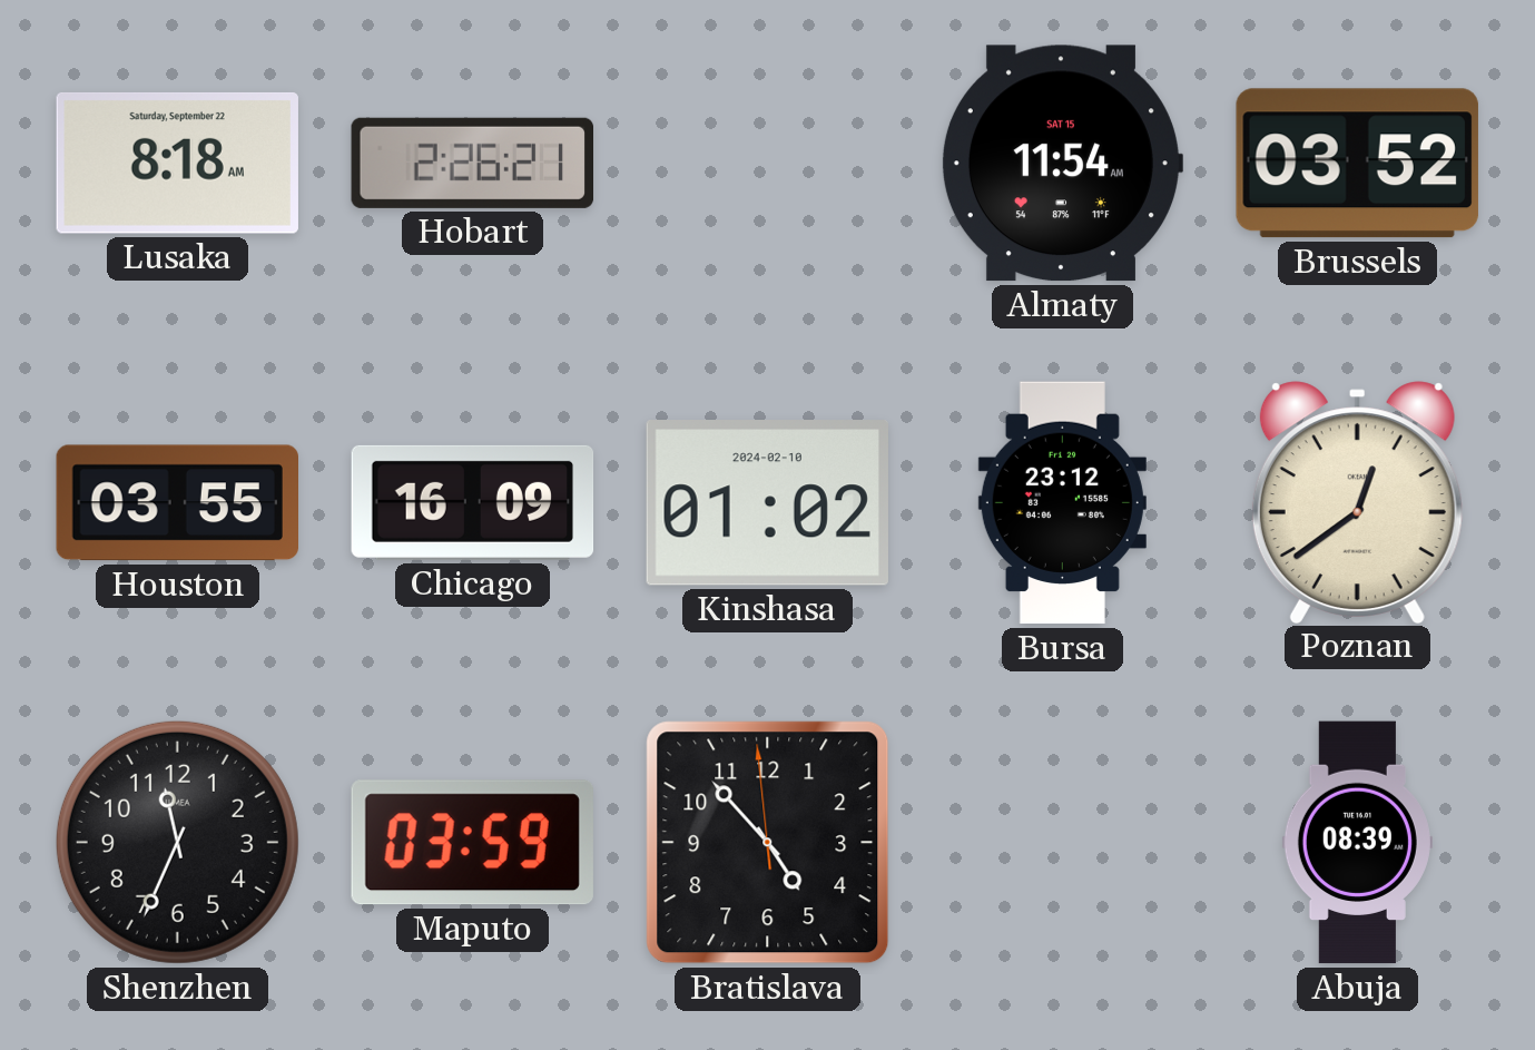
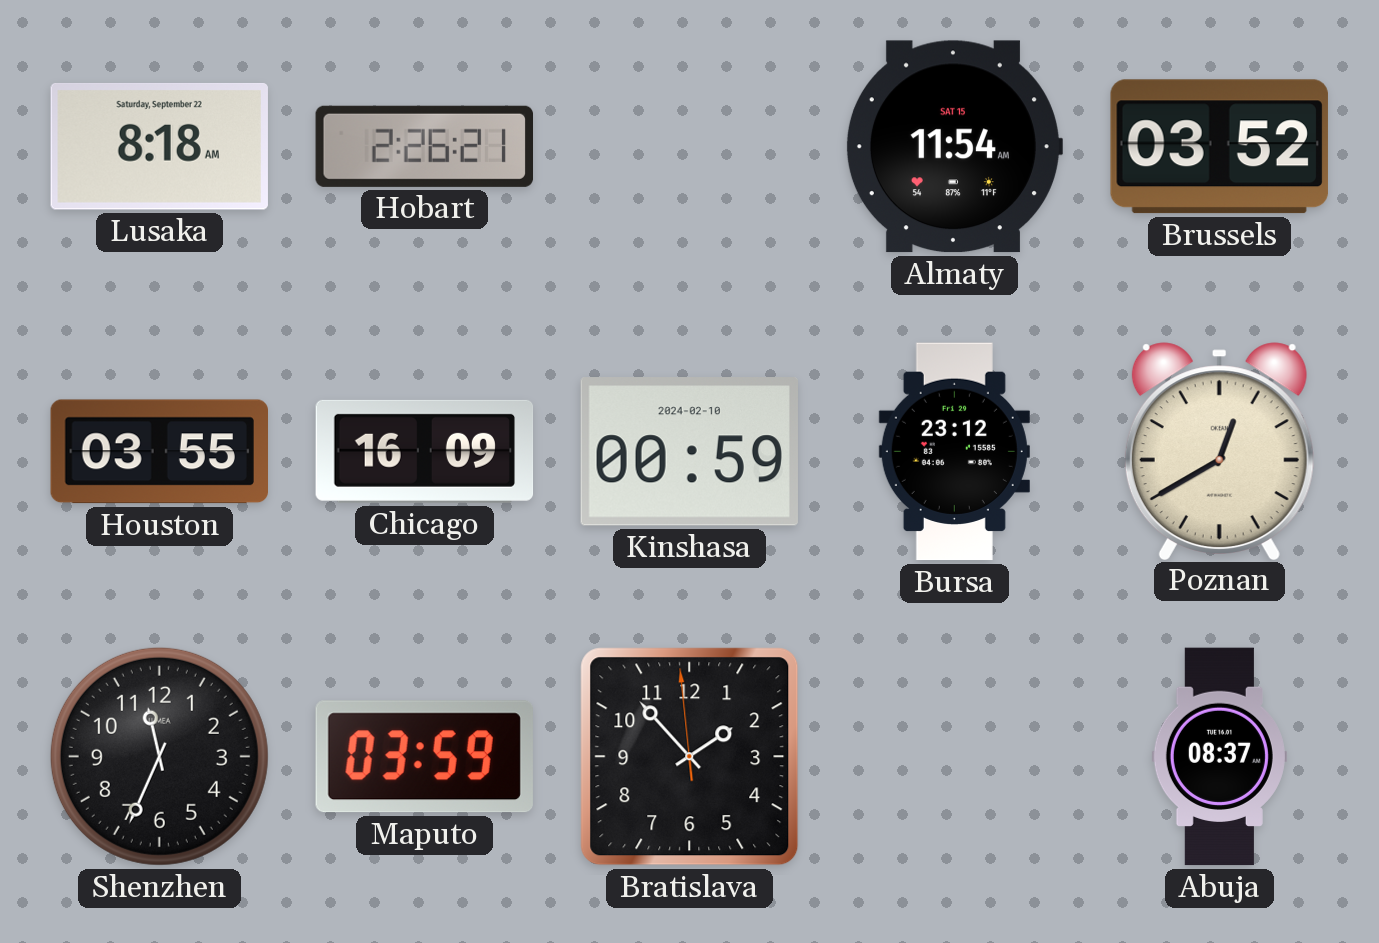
Kinshasa: 01:02 -> 00:59
Poznan: 12:39 -> 12:40
Bratislava: 4:52 -> 1:52
Abuja: 08:39 -> 08:37
